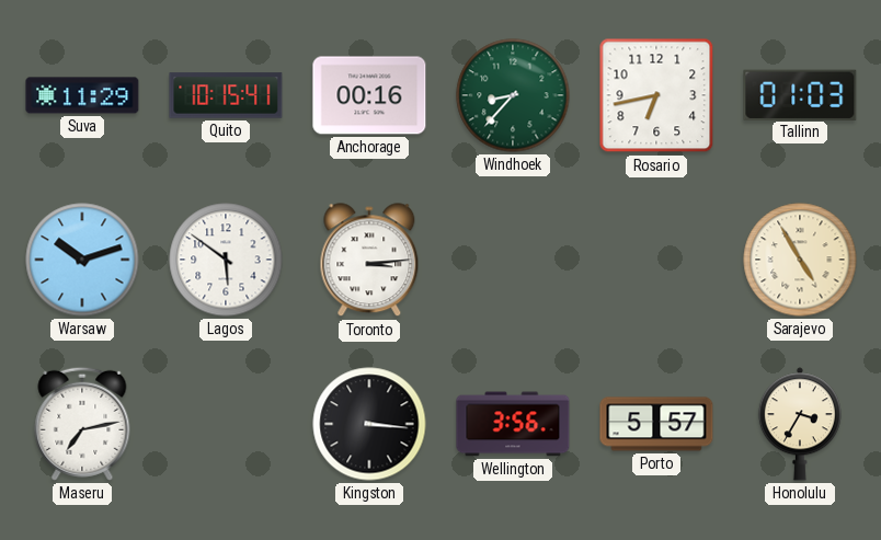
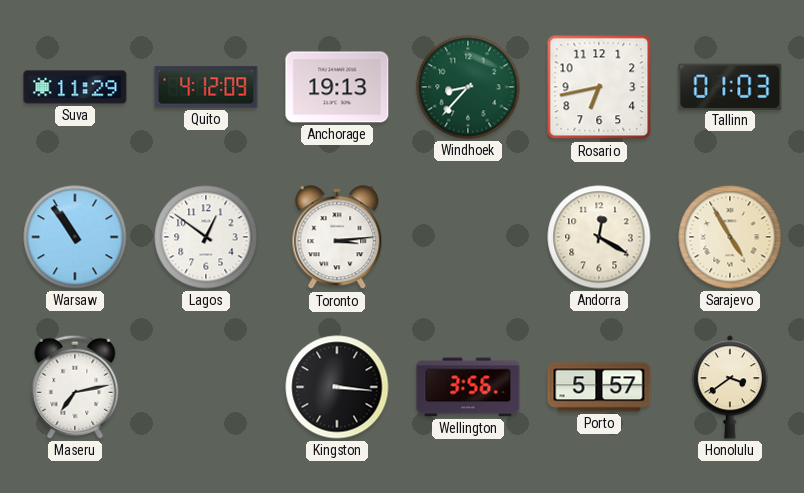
Quito: 10:15 -> 4:12
Anchorage: 00:16 -> 19:13
Warsaw: 10:12 -> 10:54
Lagos: 5:51 -> 12:51
Andorra: none -> 12:20
Honolulu: 3:35 -> 3:39
